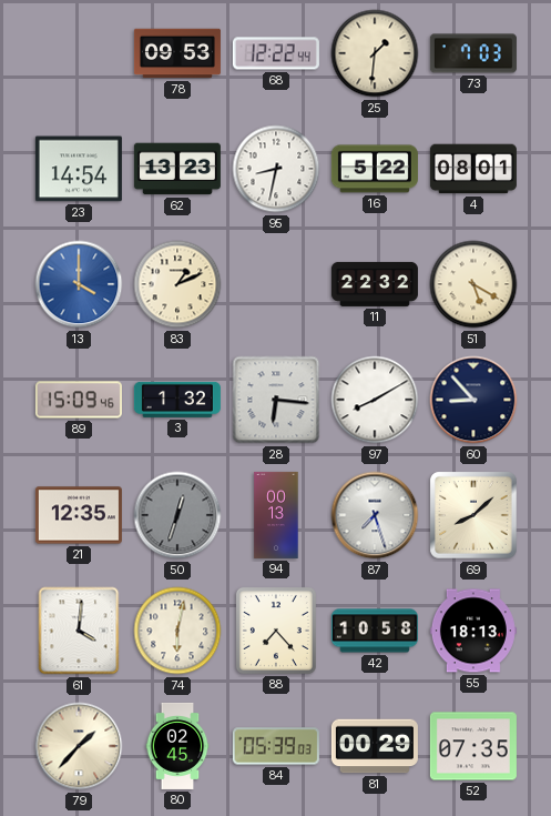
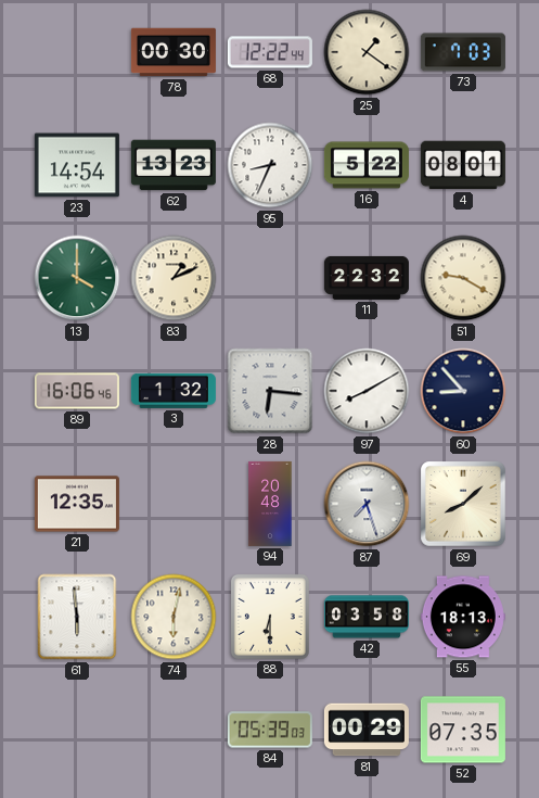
78: 09:53 -> 00:30
25: 1:31 -> 1:21
95: 8:32 -> 8:34
13 dial: blue -> green
51: 5:20 -> 9:20
89: 15:09 -> 16:06
50: 12:33 -> none
94: 00:13 -> 20:48
61: 4:01 -> 5:59
88: 7:23 -> 6:30
42: 10:58 -> 03:58
79: 1:37 -> none
80: 02:45 -> none
